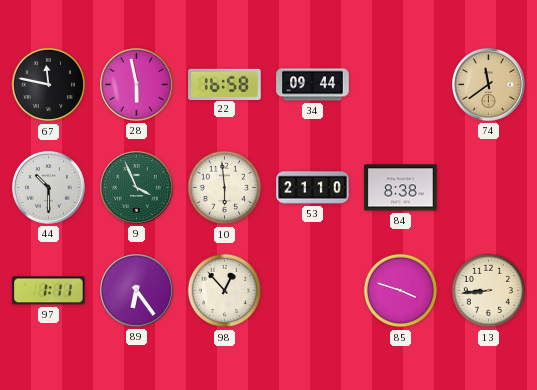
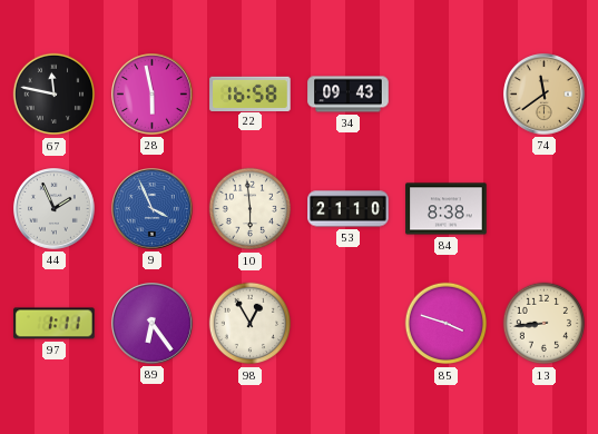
34: 09:44 -> 09:43
44: 10:30 -> 1:56
9 dial: green -> blue
98: 12:53 -> 12:55
